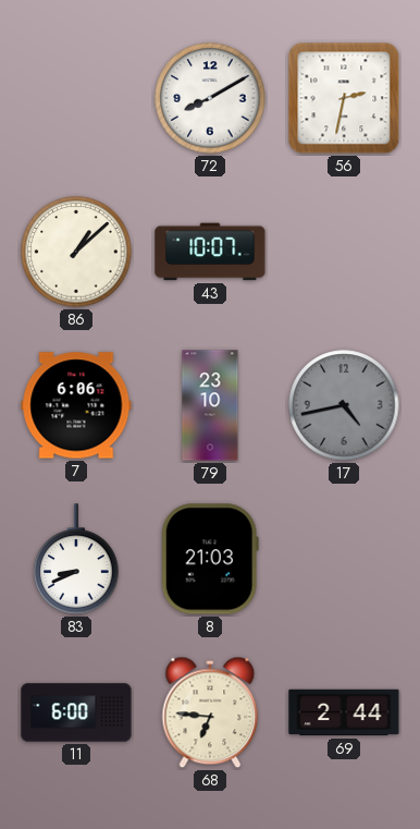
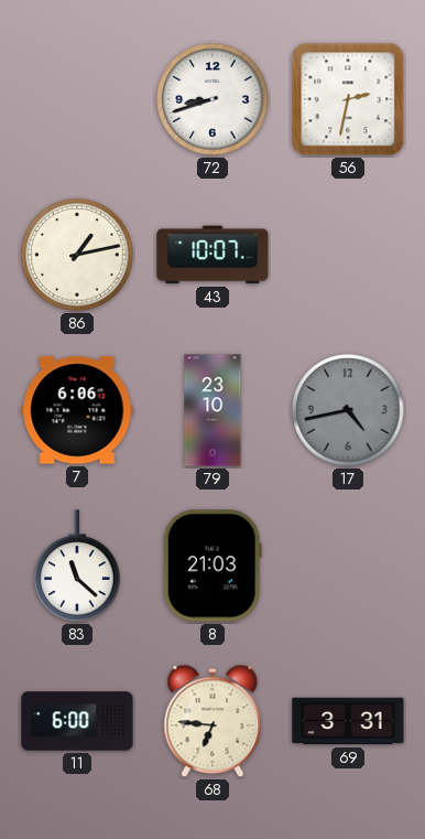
72: 8:10 -> 8:42
86: 1:08 -> 1:13
83: 8:41 -> 11:22
69: 2:44 -> 3:31
